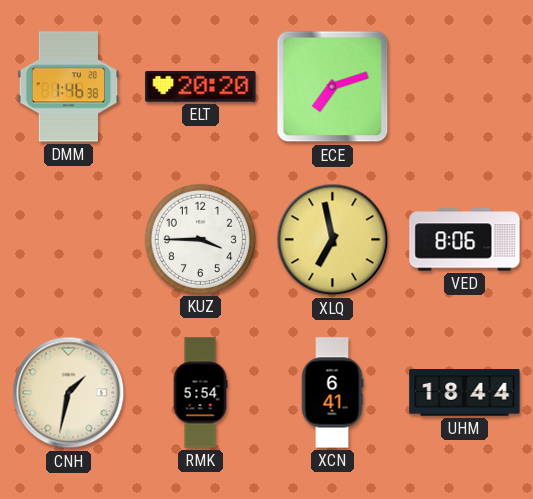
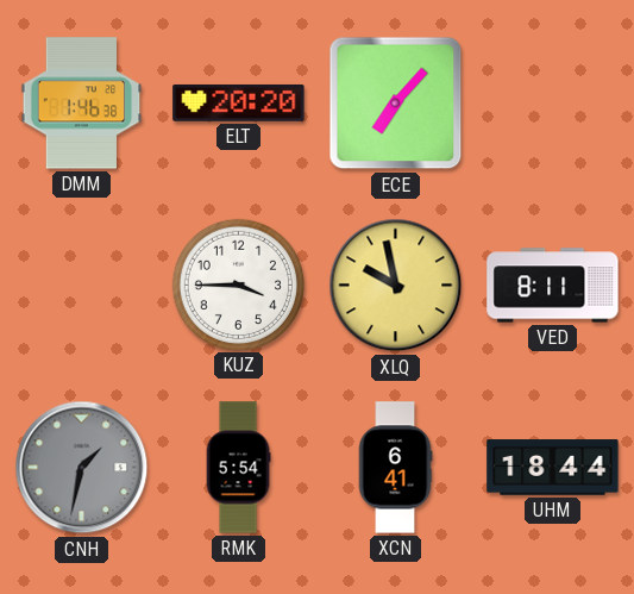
ECE: 7:12 -> 7:07
XLQ: 6:58 -> 9:58
VED: 8:06 -> 8:11
CNH dial: cream -> grey
